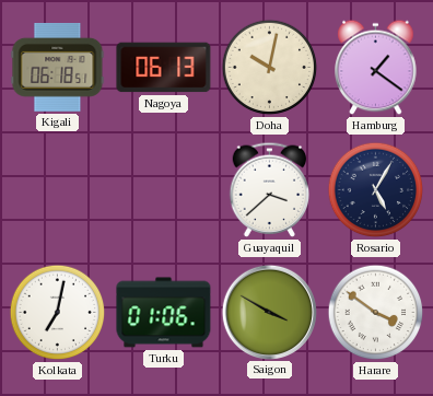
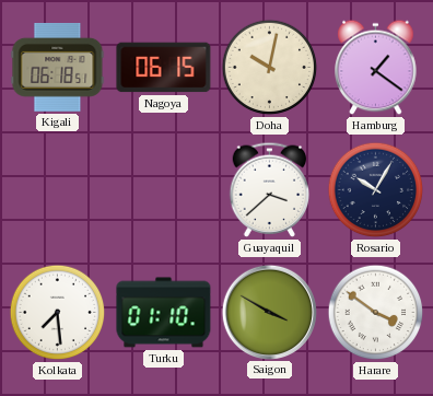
Nagoya: 06:13 -> 06:15
Rosario: 5:05 -> 10:05
Kolkata: 7:02 -> 7:29
Turku: 01:06 -> 01:10
